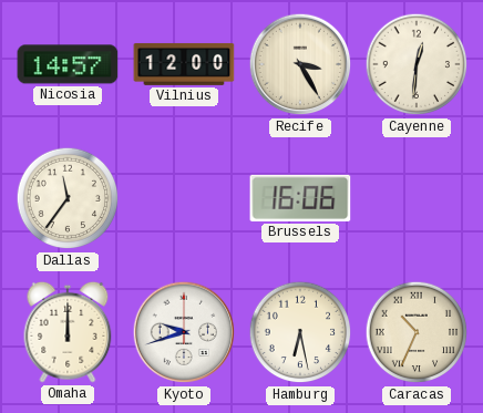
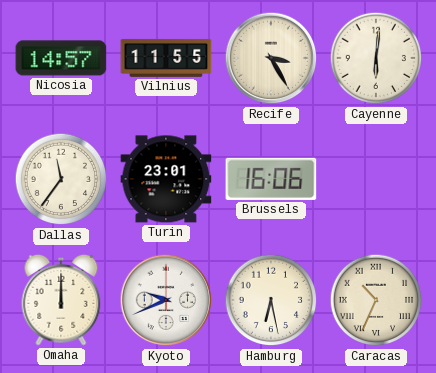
Vilnius: 12:00 -> 11:55
Cayenne: 12:31 -> 6:01
Turin: none -> 23:01
Kyoto: 9:42 -> 9:41
